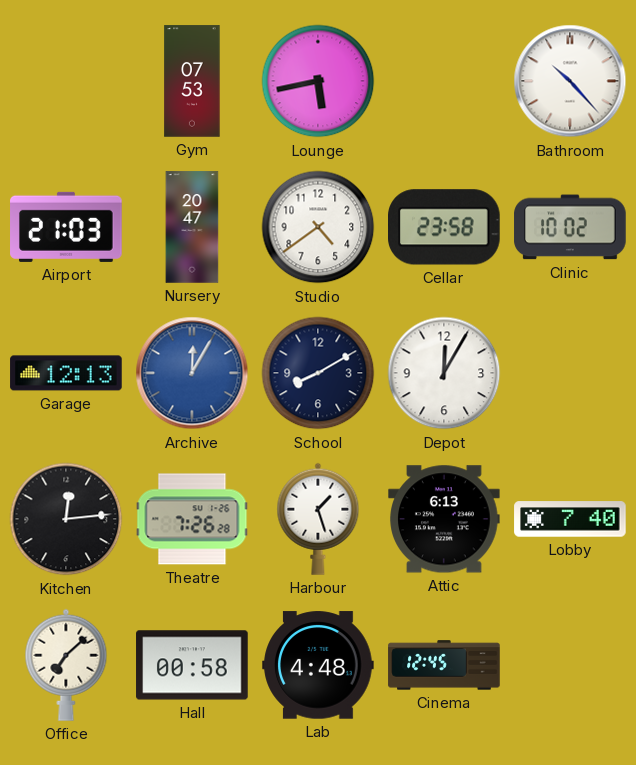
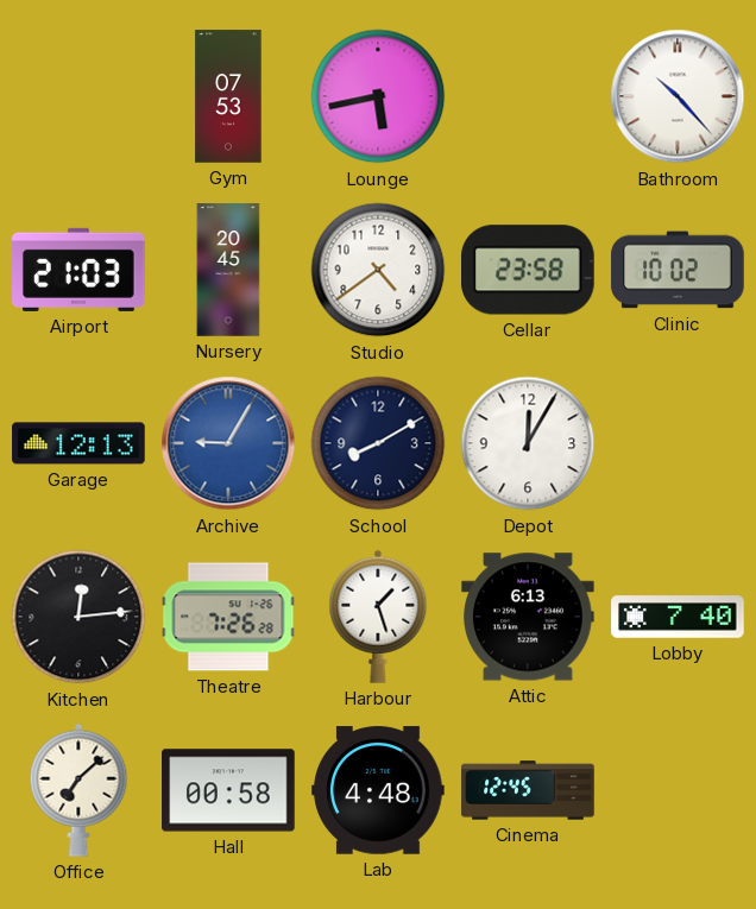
Nursery: 20:47 -> 20:45
Archive: 12:05 -> 9:05
